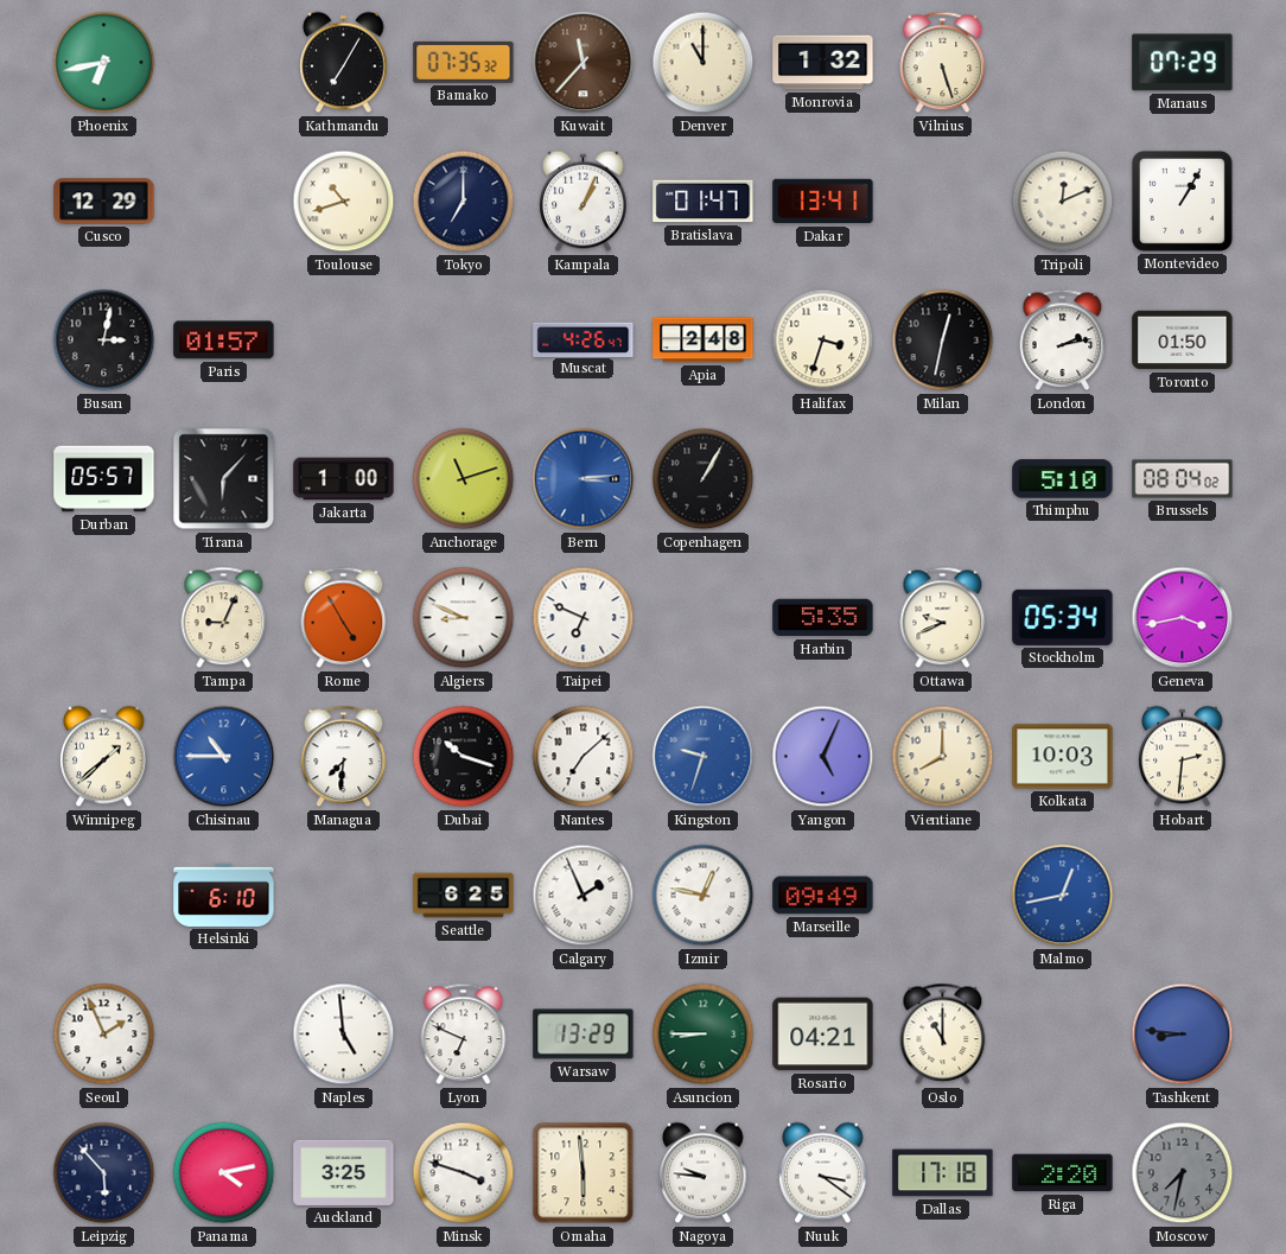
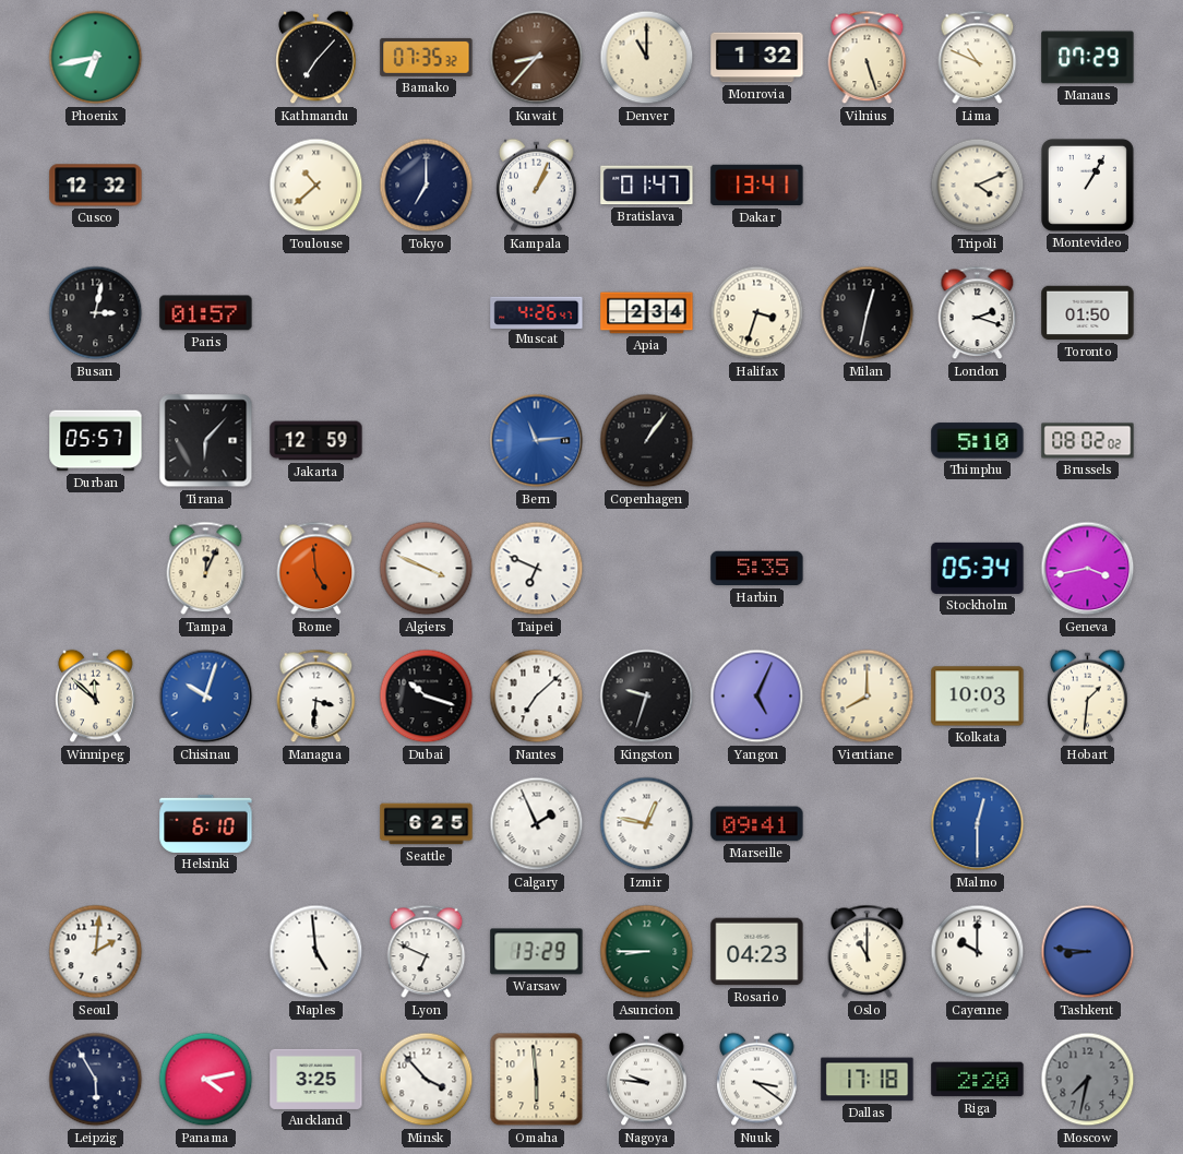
Kathmandu: 7:05 -> 7:07
Kuwait: 11:37 -> 8:37
Lima: none -> 10:49
Cusco: 12:29 -> 12:32
Toulouse: 10:42 -> 10:38
Tripoli: 12:11 -> 4:11
Apia: 2:48 -> 2:34
London: 2:13 -> 2:18
Jakarta: 1:00 -> 12:59
Anchorage: 11:12 -> none
Bern: 3:14 -> 11:14
Copenhagen: 1:05 -> 1:06
Brussels: 08:04 -> 08:02
Tampa: 9:04 -> 12:04
Rome: 4:55 -> 4:59
Algiers: 8:49 -> 3:49
Ottawa: 9:41 -> none
Winnipeg: 1:38 -> 11:52
Chisinau: 10:45 -> 10:03
Managua: 7:31 -> 3:31
Kingston dial: blue -> black
Hobart: 2:31 -> 1:31
Marseille: 09:49 -> 09:41
Malmo: 12:43 -> 12:30
Seoul: 1:56 -> 2:01
Rosario: 04:21 -> 04:23
Cayenne: none -> 10:00
Leipzig: 5:53 -> 5:55
Minsk: 3:48 -> 3:53
